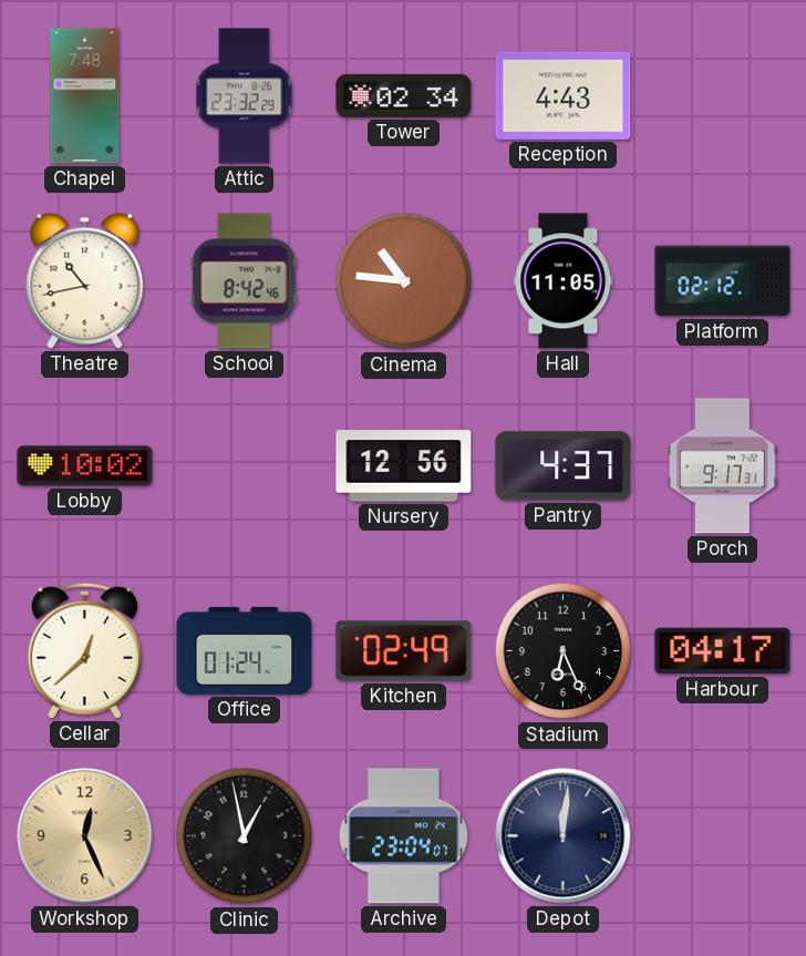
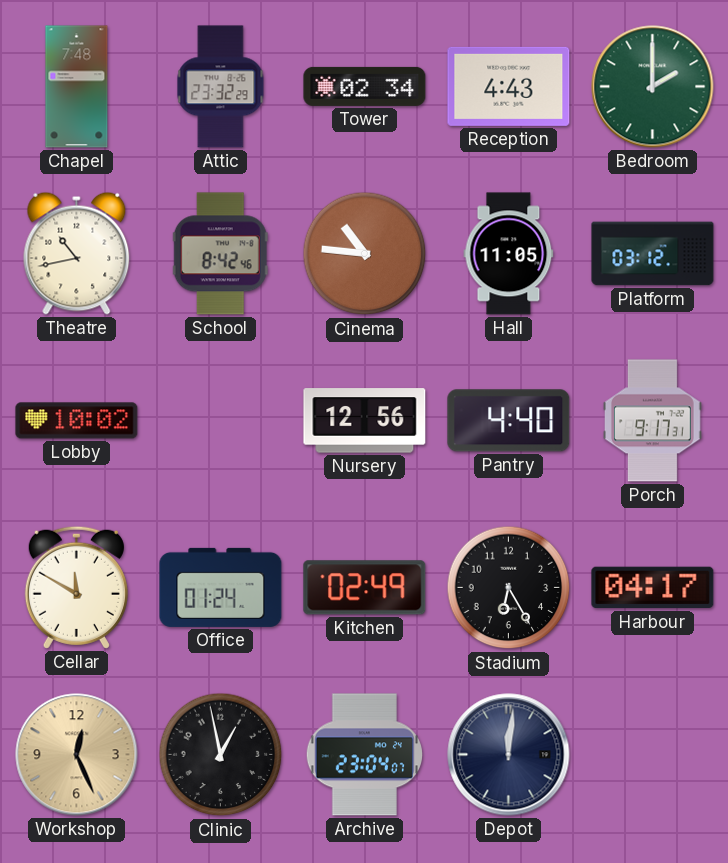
Bedroom: none -> 2:00
Platform: 02:12 -> 03:12
Pantry: 4:37 -> 4:40
Cellar: 12:38 -> 11:50
Stadium: 6:26 -> 6:25
